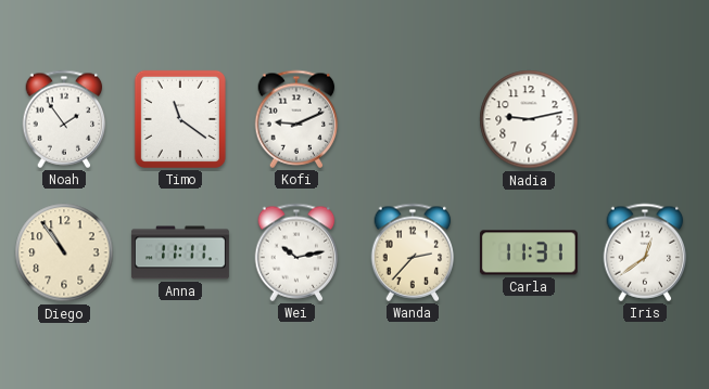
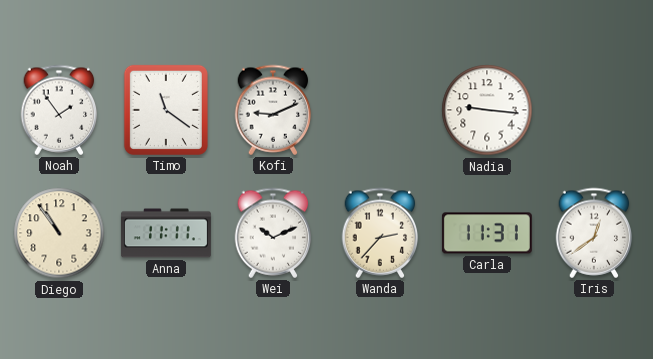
Nadia: 9:13 -> 9:16
Wei: 10:13 -> 10:11
